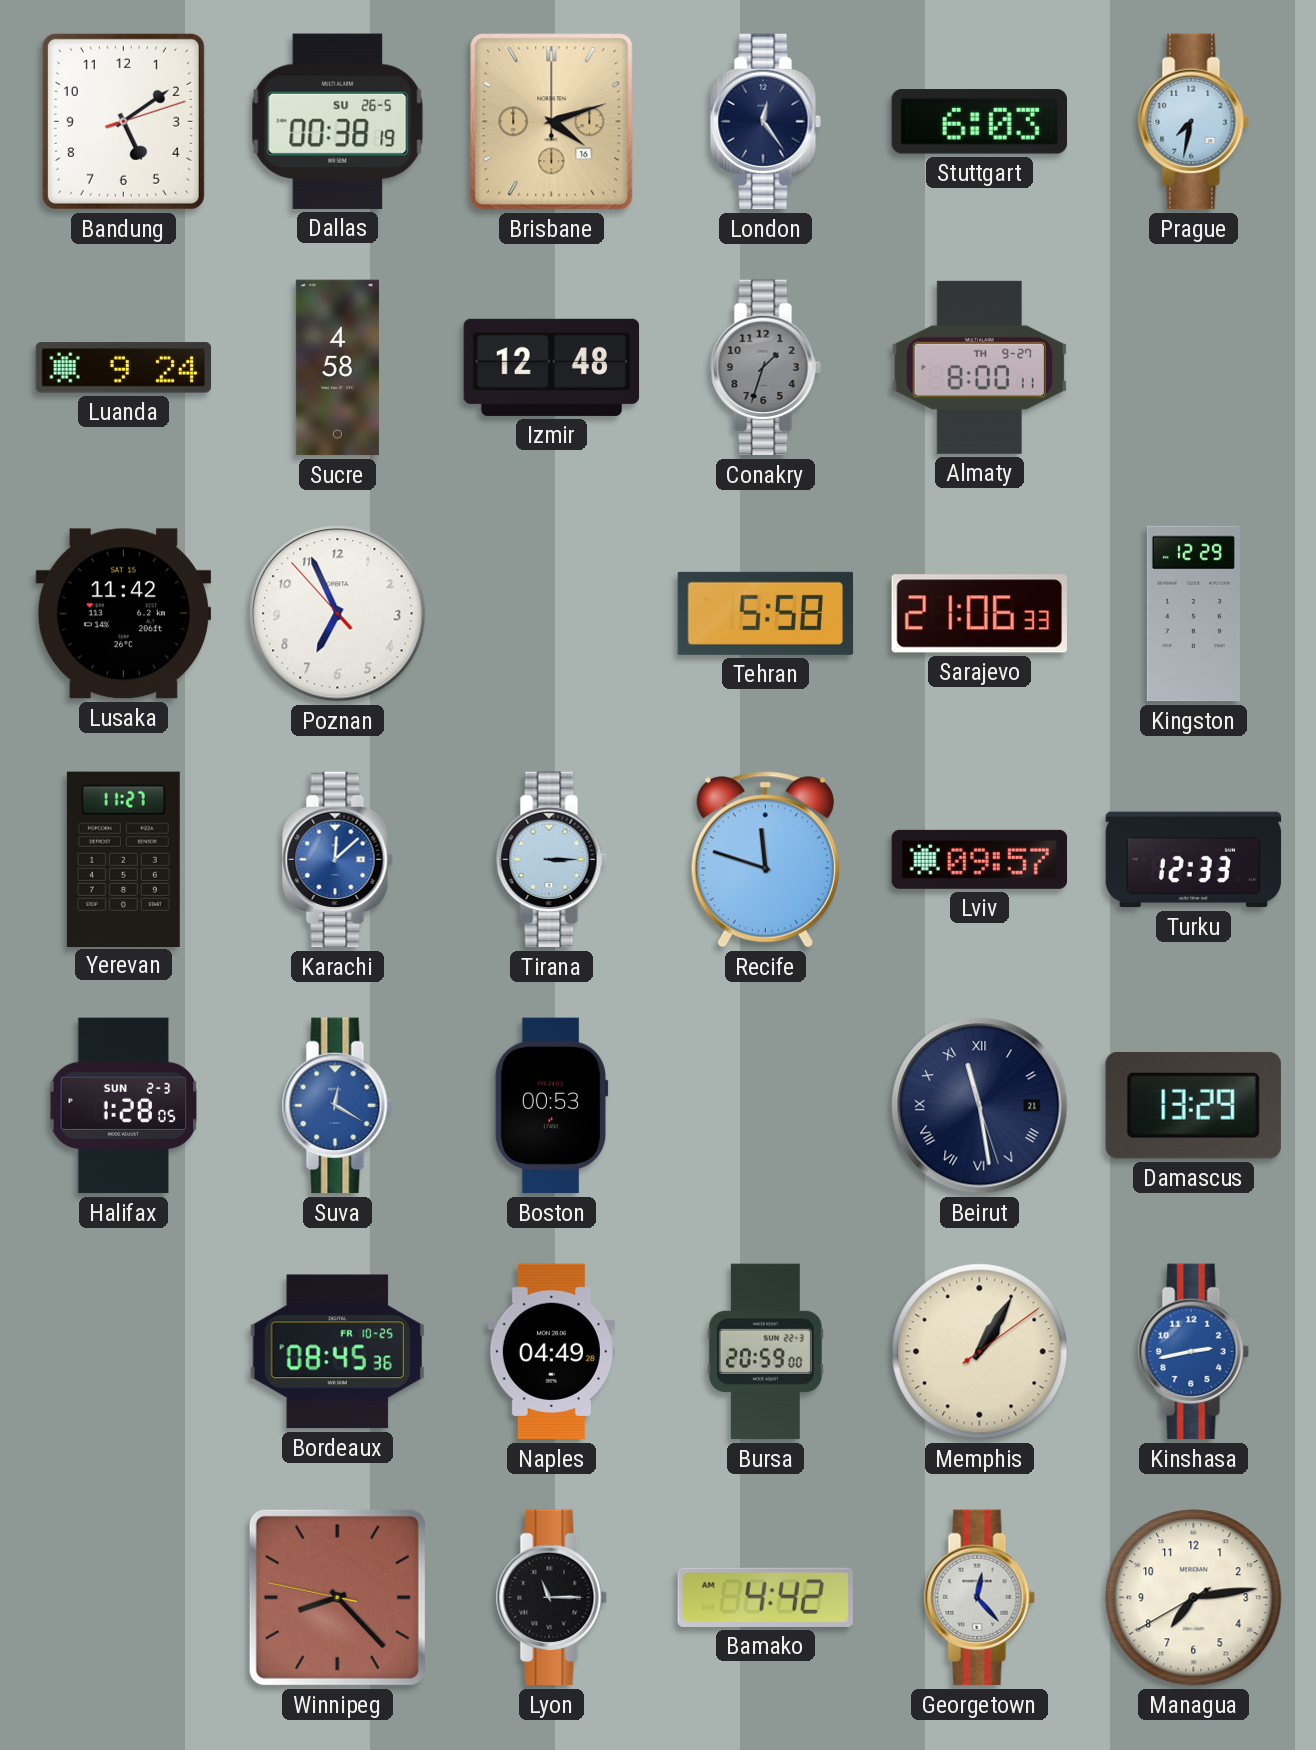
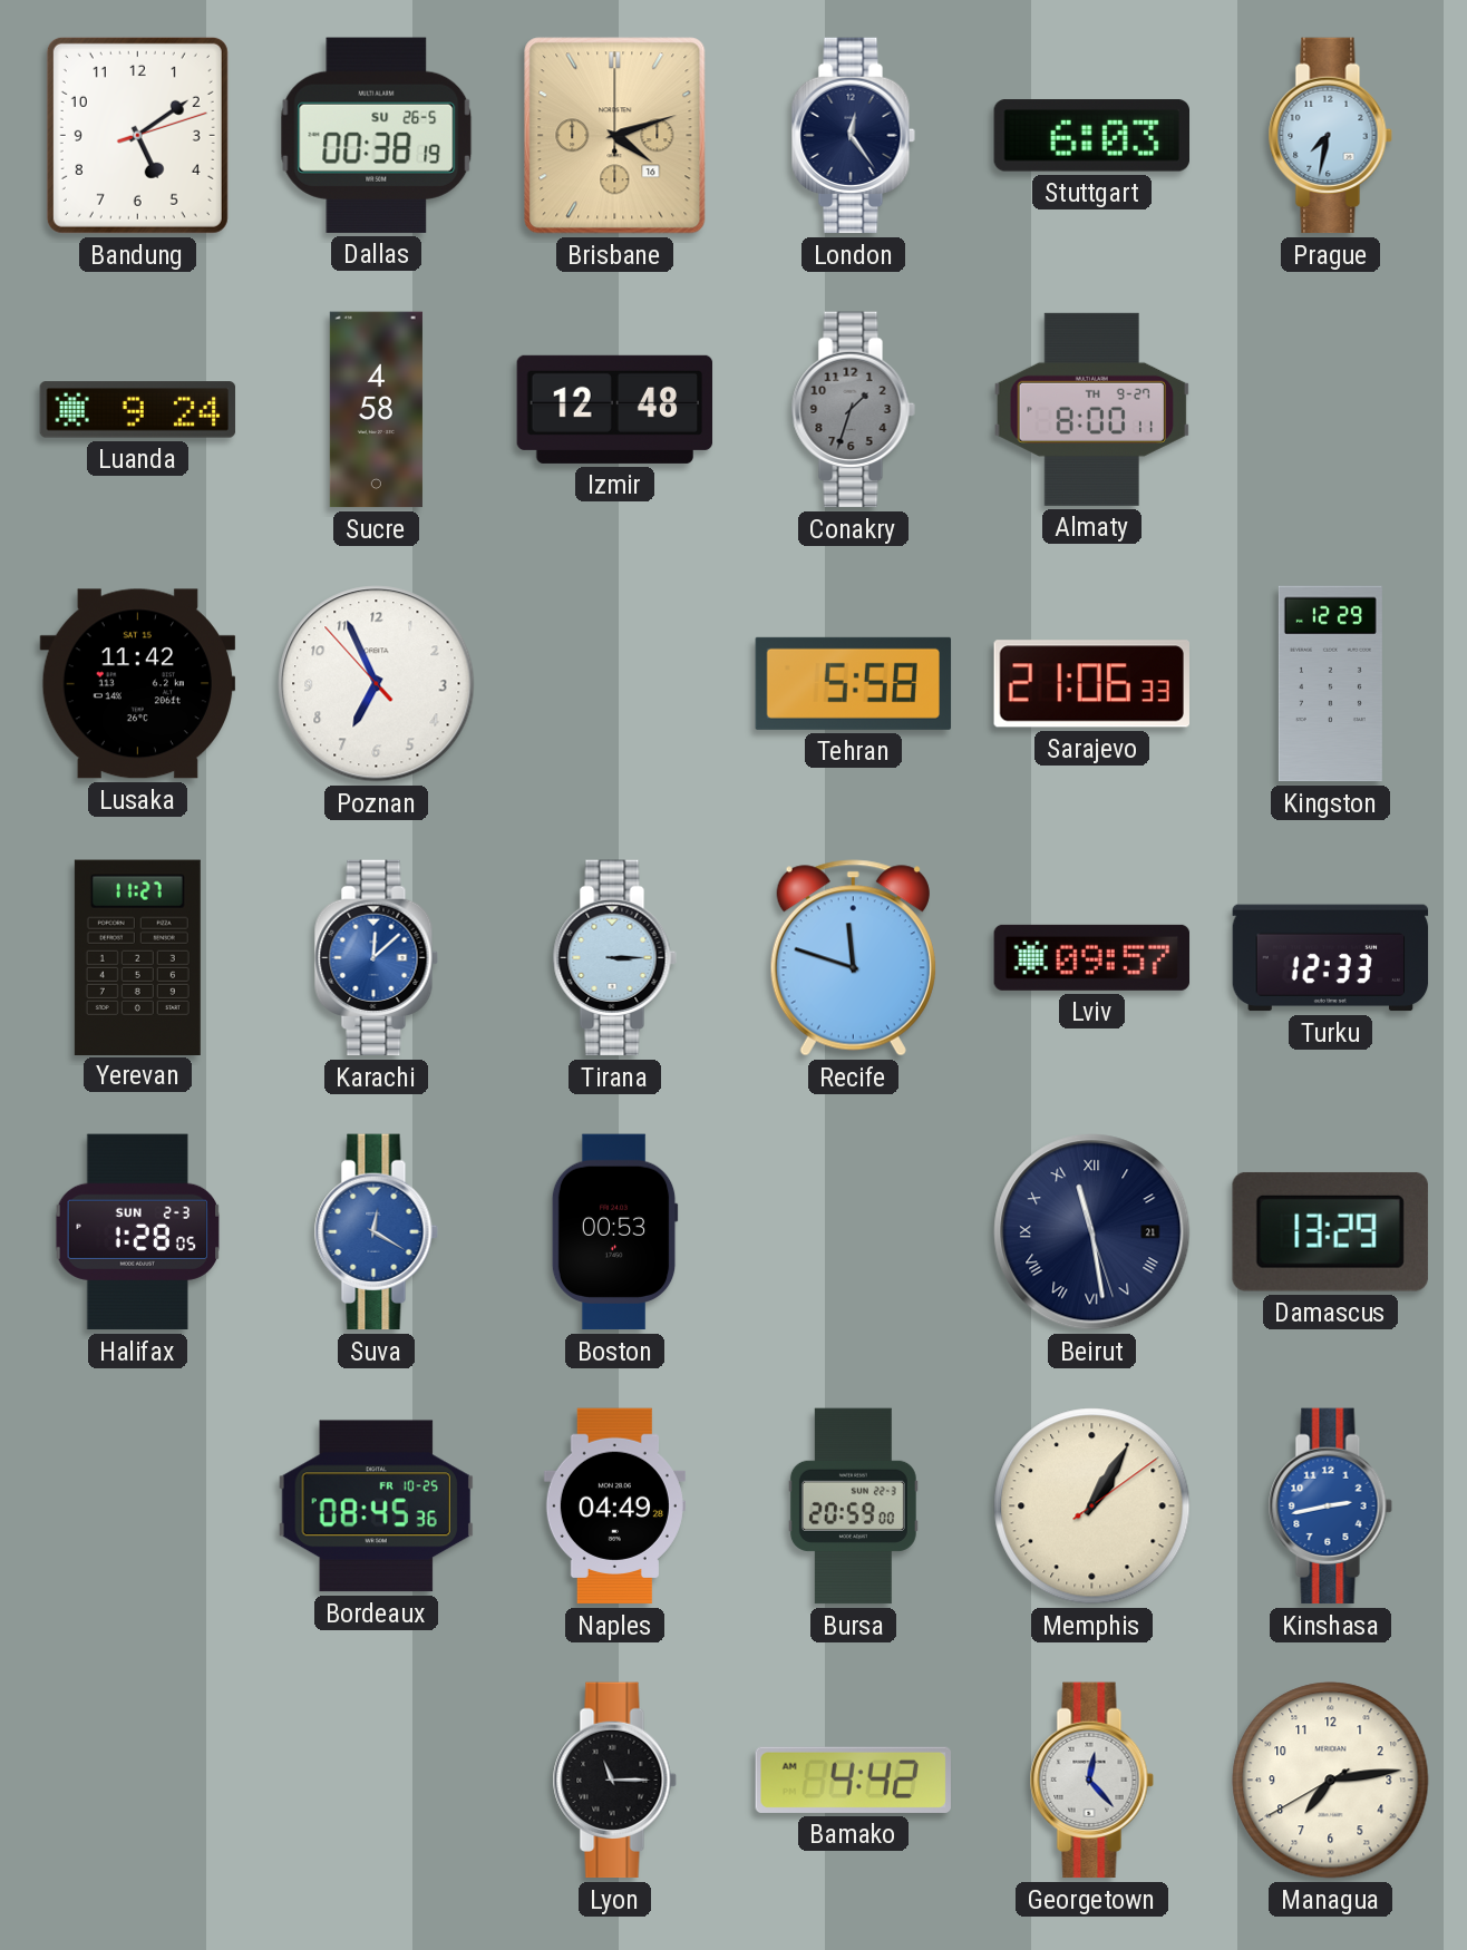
Winnipeg: 8:22 -> none
